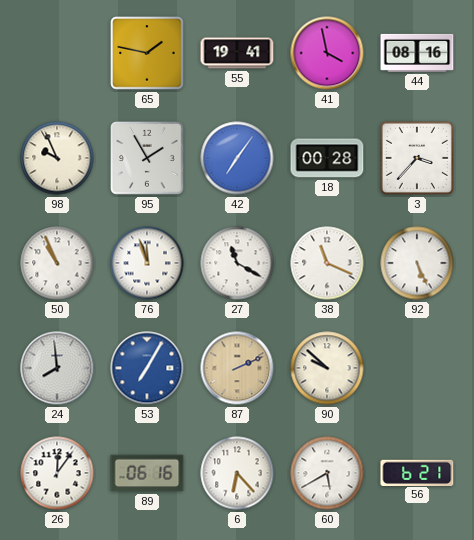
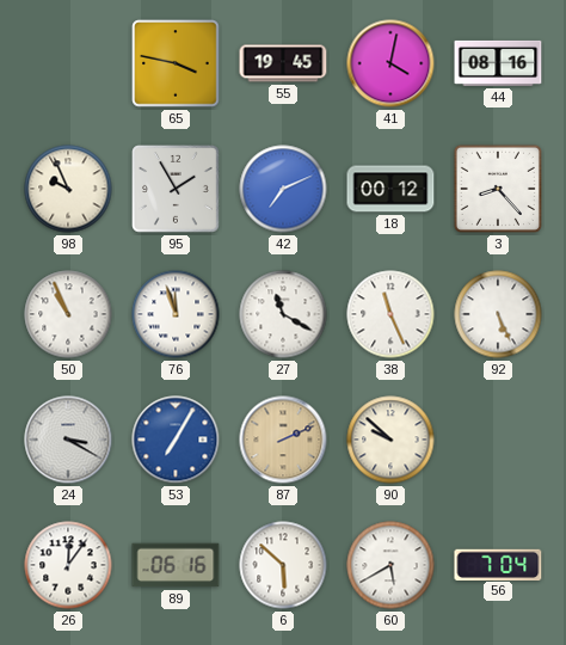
65: 1:47 -> 3:47
55: 19:41 -> 19:45
41: 3:58 -> 4:02
42: 7:06 -> 7:11
18: 00:28 -> 00:12
3: 3:37 -> 8:23
38: 11:19 -> 11:26
24: 7:59 -> 3:20
6: 6:23 -> 5:52
56: 6:21 -> 7:04
